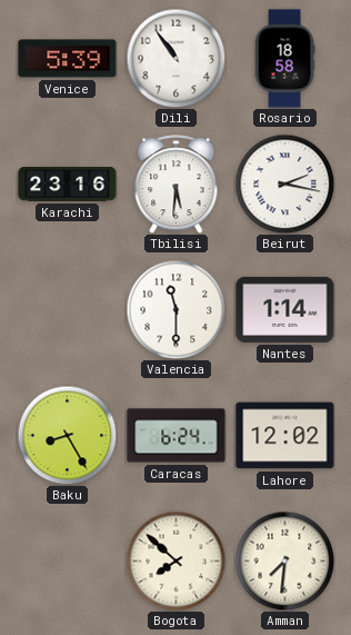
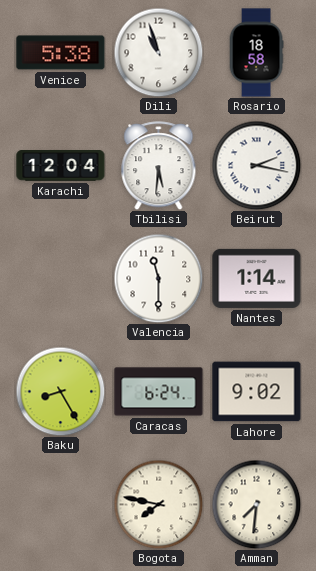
Venice: 5:39 -> 5:38
Dili: 10:54 -> 10:57
Karachi: 23:16 -> 12:04
Lahore: 12:02 -> 9:02
Bogota: 7:52 -> 7:47
